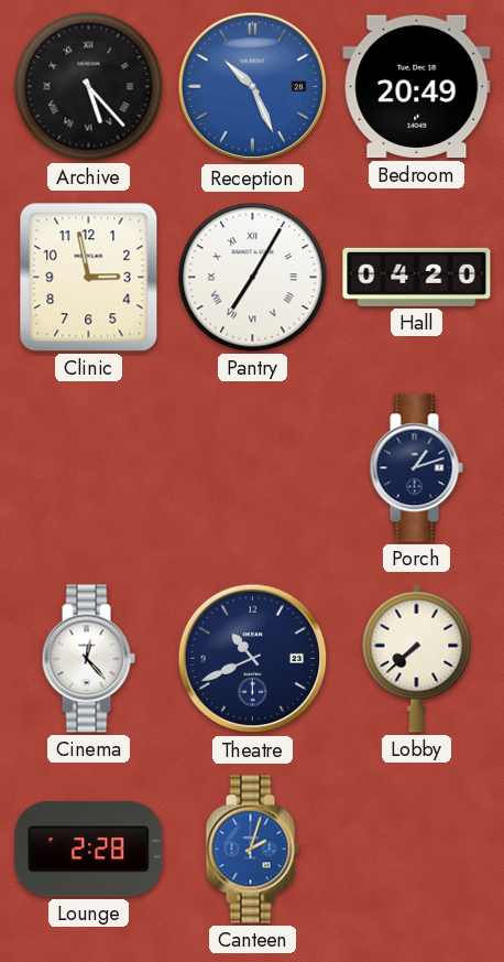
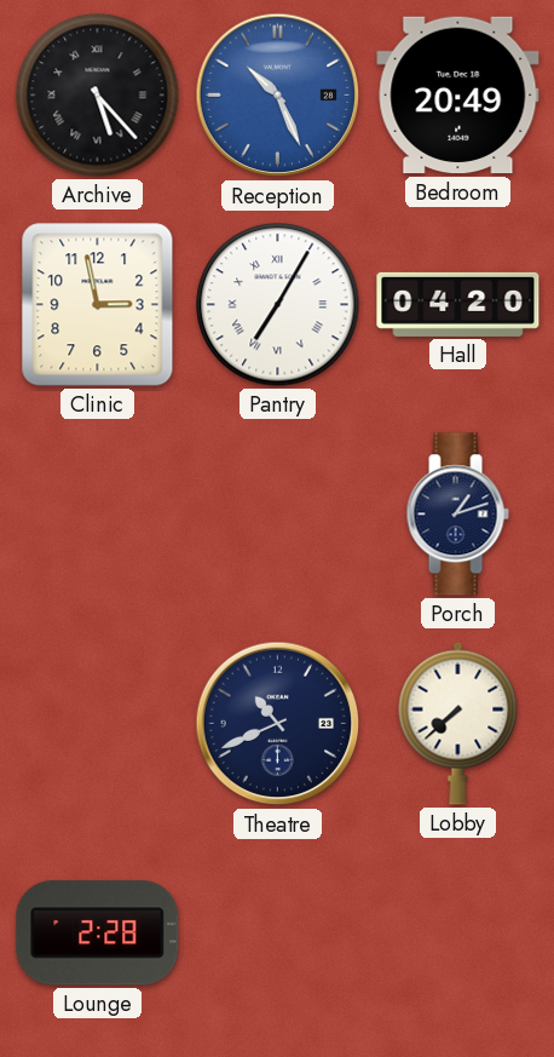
Cinema: 12:23 -> none
Canteen: 2:03 -> none
